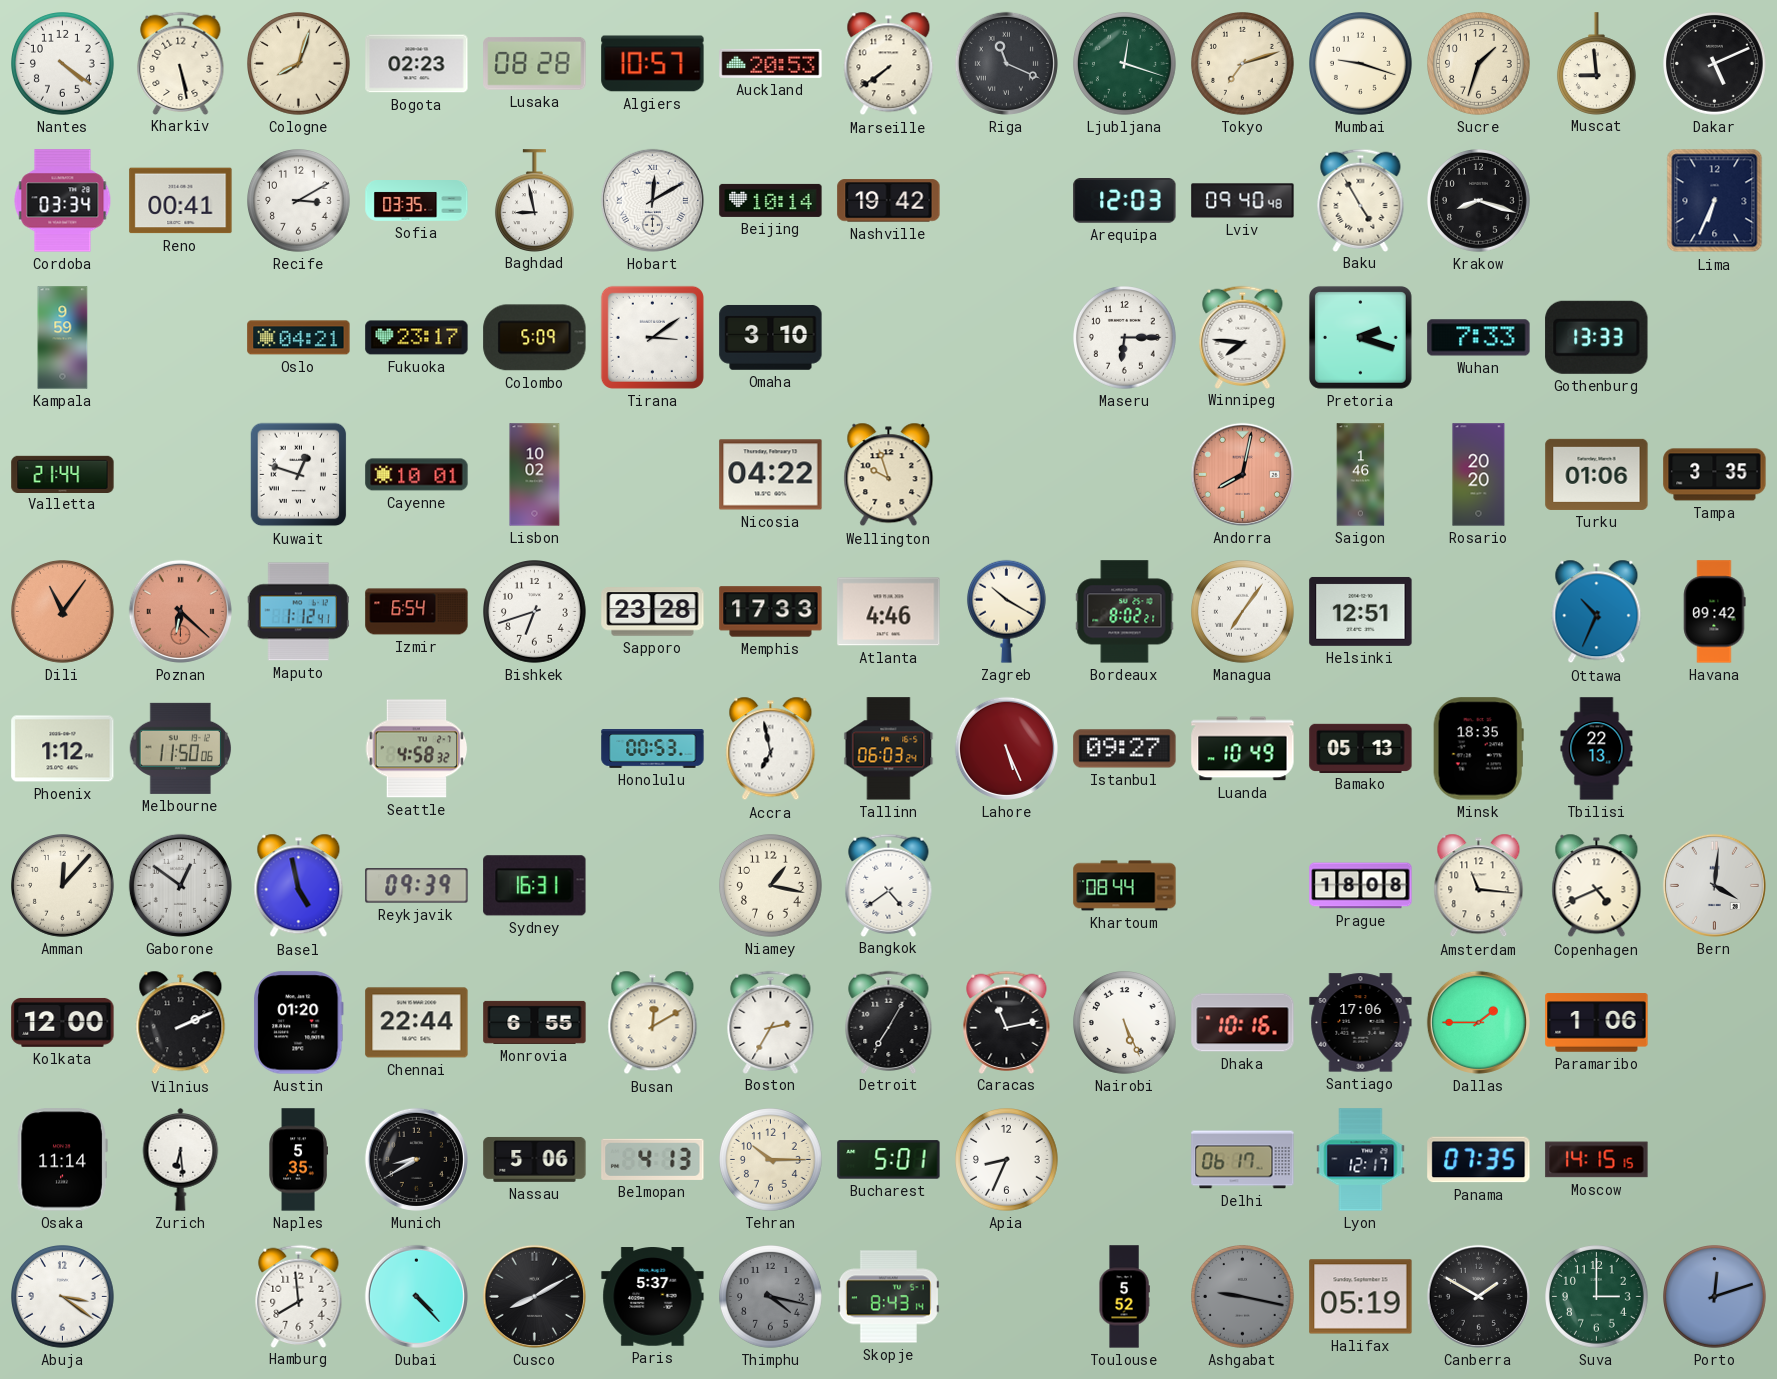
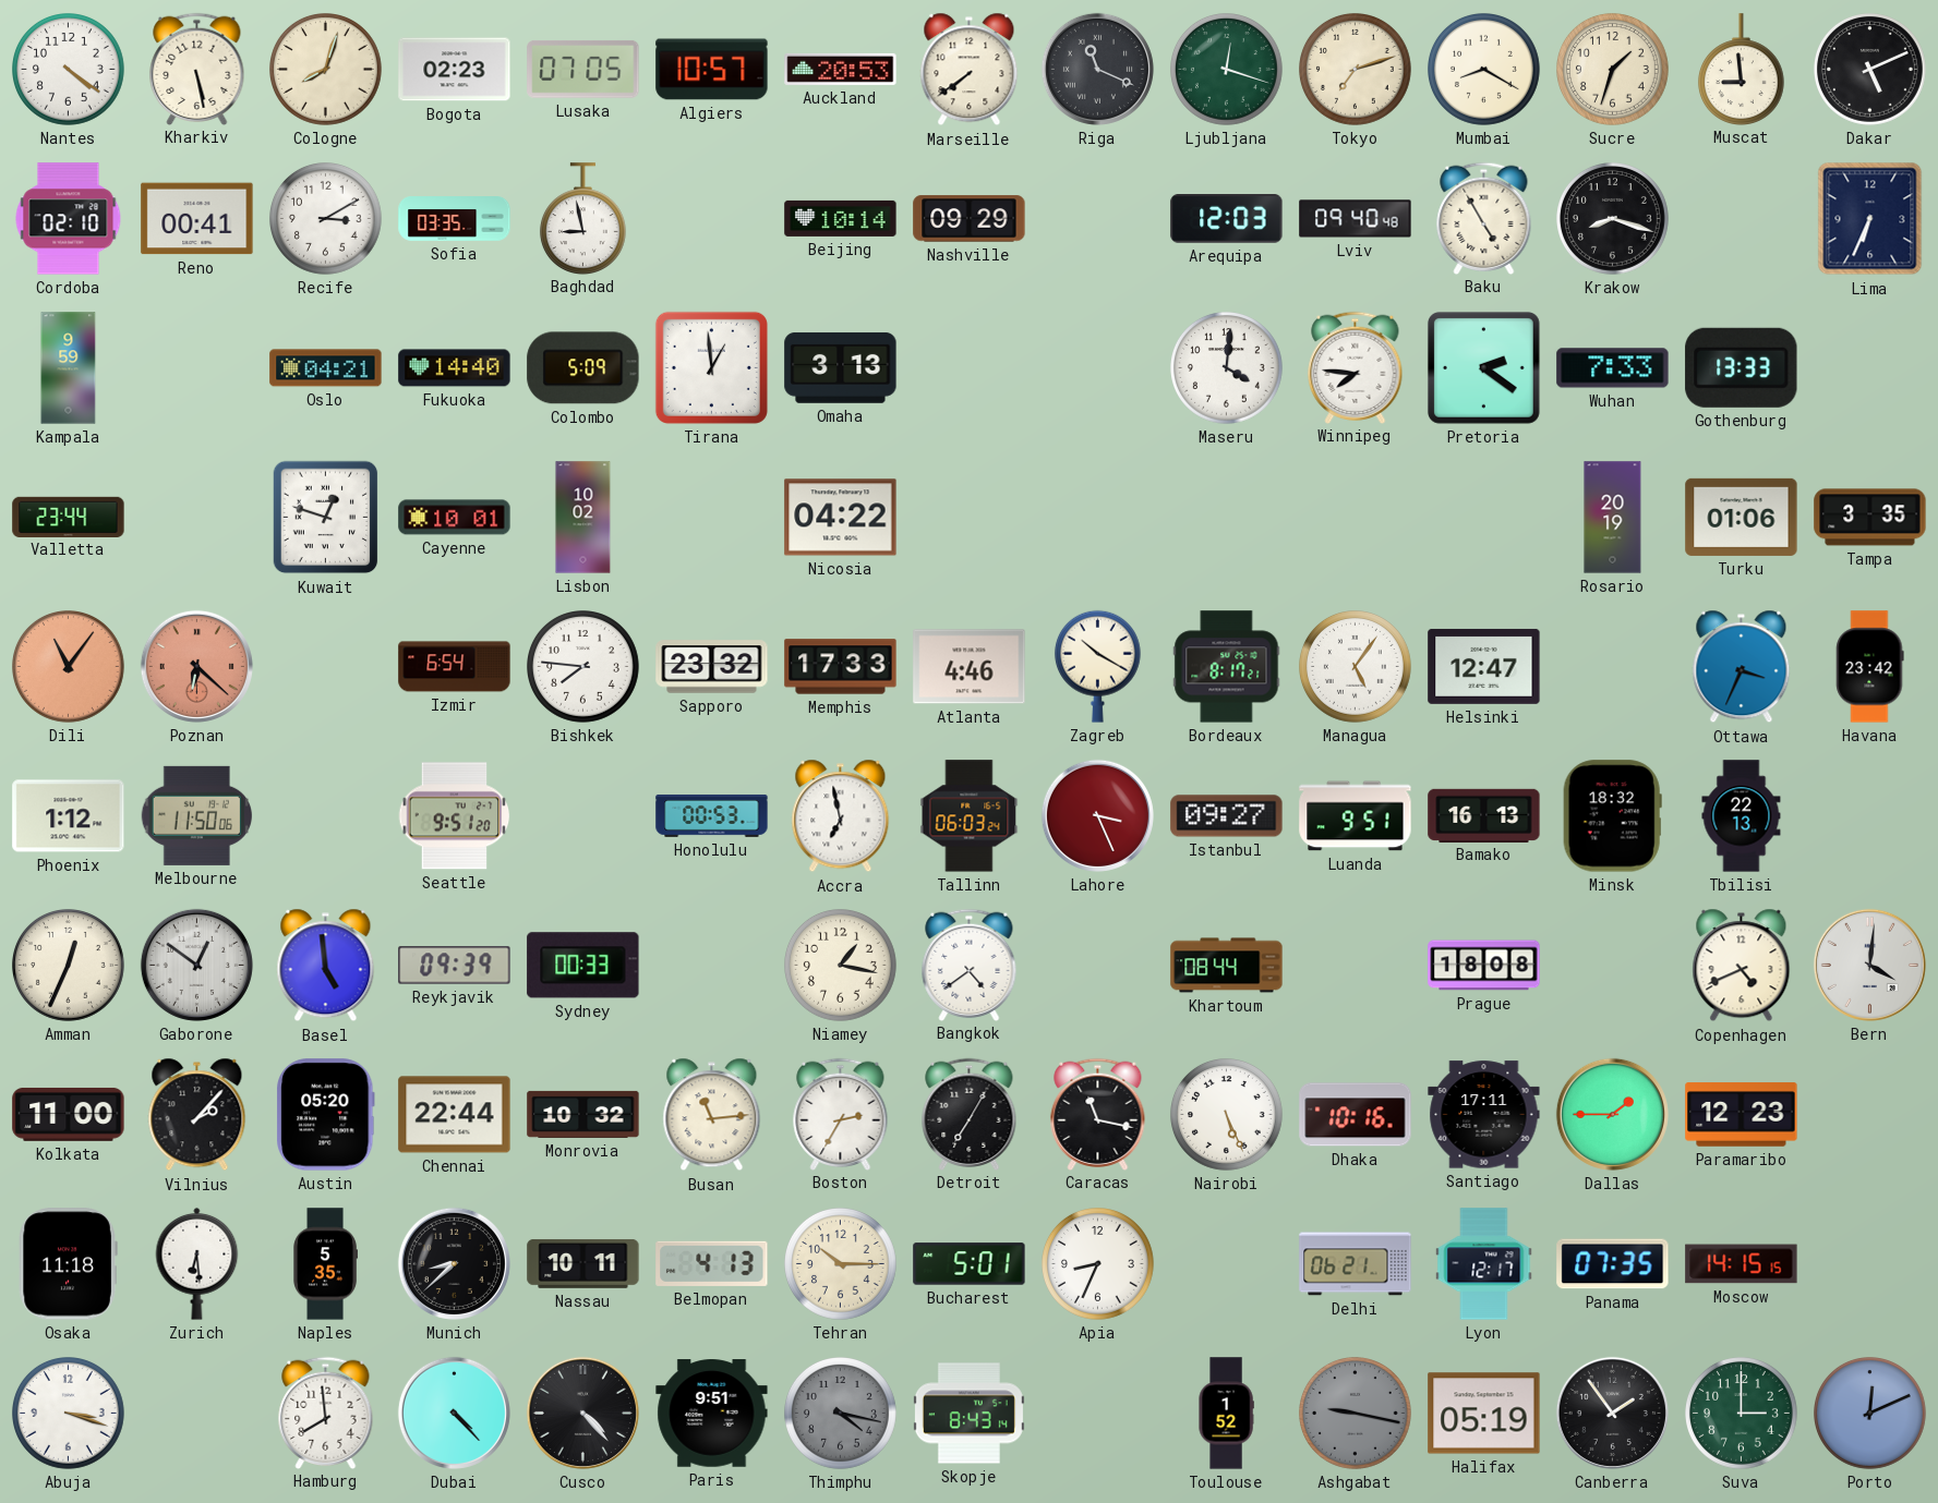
Lusaka: 08:28 -> 07:05
Mumbai: 9:18 -> 8:20
Cordoba: 03:34 -> 02:10
Hobart: 12:10 -> none
Nashville: 19:42 -> 09:29
Fukuoka: 23:17 -> 14:40
Tirana: 3:09 -> 12:59
Omaha: 3:10 -> 3:13
Maseru: 6:15 -> 4:01
Pretoria: 2:18 -> 2:21
Valletta: 21:44 -> 23:44
Wellington: 9:57 -> none
Andorra: 8:02 -> none
Saigon: 1:46 -> none
Rosario: 20:20 -> 20:19
Maputo: 1:12 -> none
Bishkek: 6:42 -> 7:46
Sapporo: 23:28 -> 23:32
Bordeaux: 8:02 -> 8:17
Managua: 7:06 -> 5:06
Helsinki: 12:51 -> 12:47
Ottawa: 10:34 -> 3:34
Havana: 09:42 -> 23:42
Seattle: 4:58 -> 9:51
Lahore: 5:26 -> 3:26
Luanda: 10:49 -> 9:51
Bamako: 05:13 -> 16:13
Minsk: 18:35 -> 18:32
Amman: 12:07 -> 12:34
Basel: 4:58 -> 4:59
Sydney: 16:31 -> 00:33
Amsterdam: 11:16 -> none
Kolkata: 12:00 -> 11:00
Vilnius: 2:11 -> 2:07
Austin: 01:20 -> 05:20
Monrovia: 6:55 -> 10:32
Busan: 12:10 -> 11:14
Caracas: 11:13 -> 11:17
Santiago: 17:06 -> 17:11
Paramaribo: 1:06 -> 12:23
Osaka: 11:14 -> 11:18
Munich: 8:40 -> 8:38
Nassau: 5:06 -> 10:11
Delhi: 06:17 -> 06:21
Abuja: 3:21 -> 3:18
Cusco: 8:10 -> 4:23
Paris: 5:37 -> 9:51
Toulouse: 5:52 -> 1:52
Canberra: 1:50 -> 1:54
Porto: 12:12 -> 12:11
